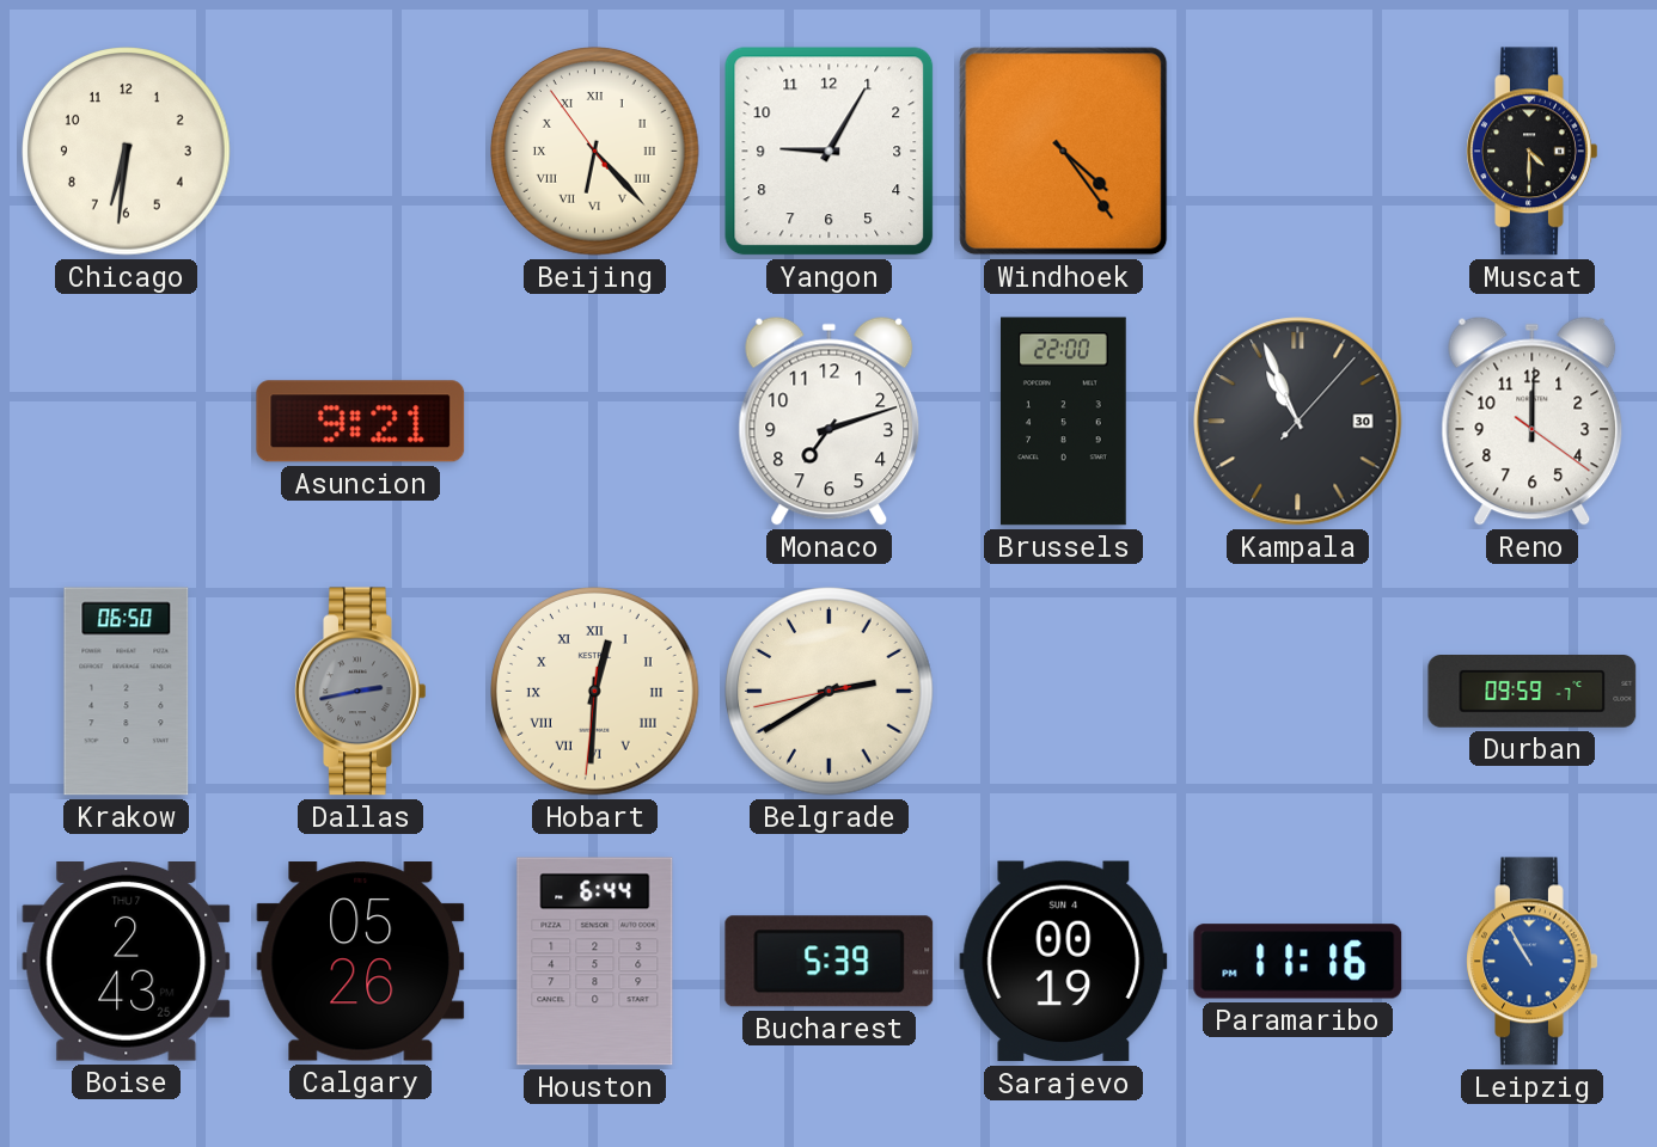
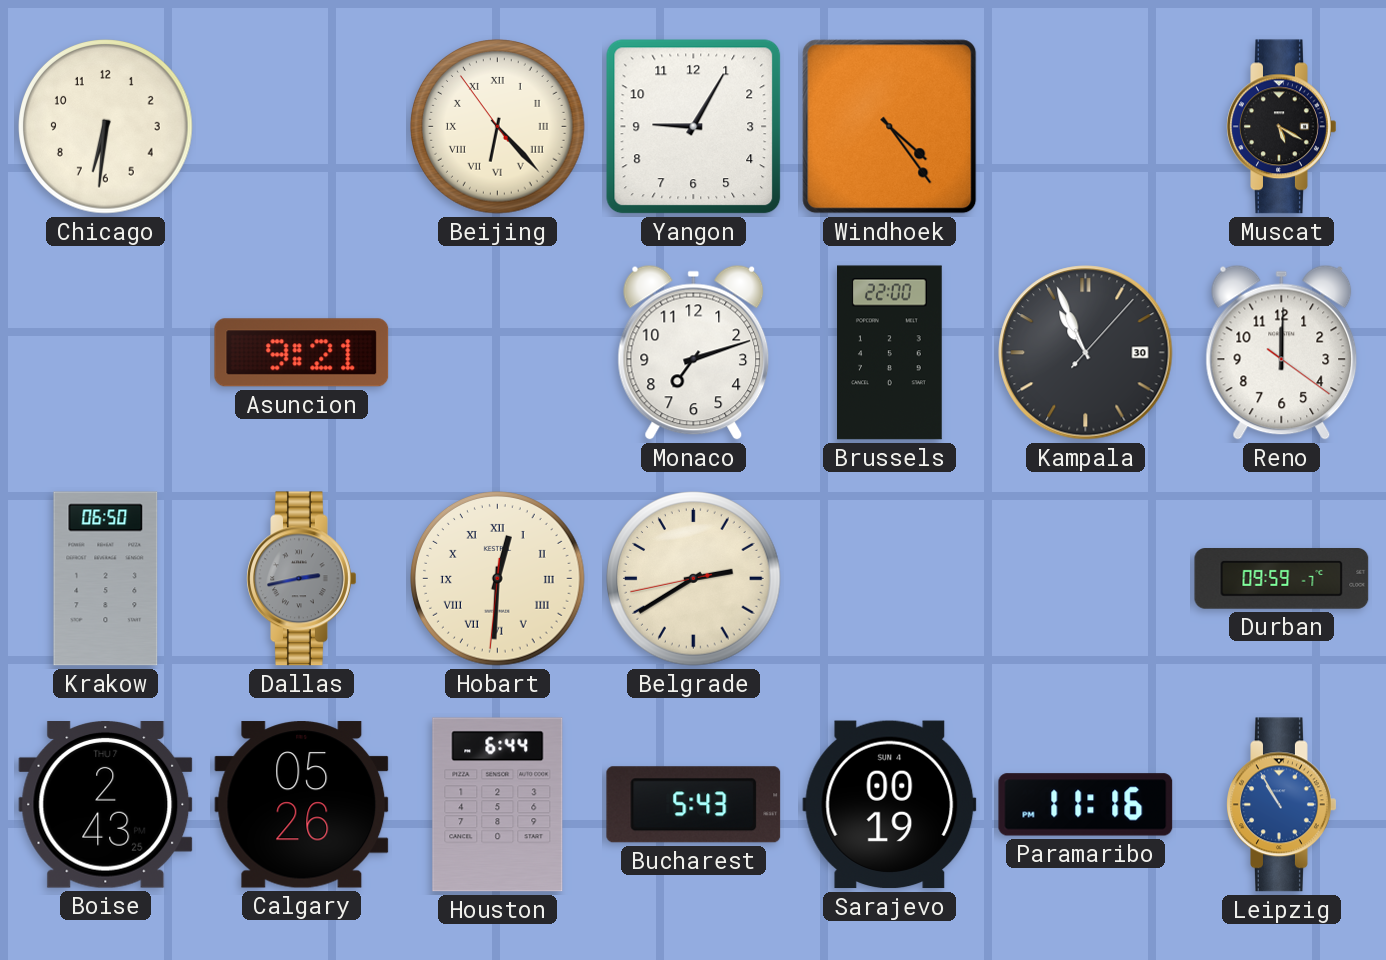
Muscat: 4:30 -> 5:20
Bucharest: 5:39 -> 5:43
